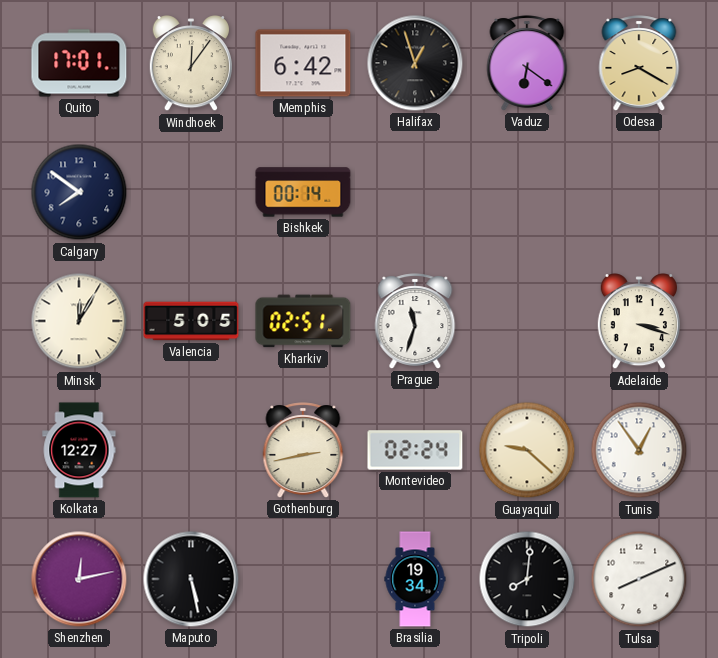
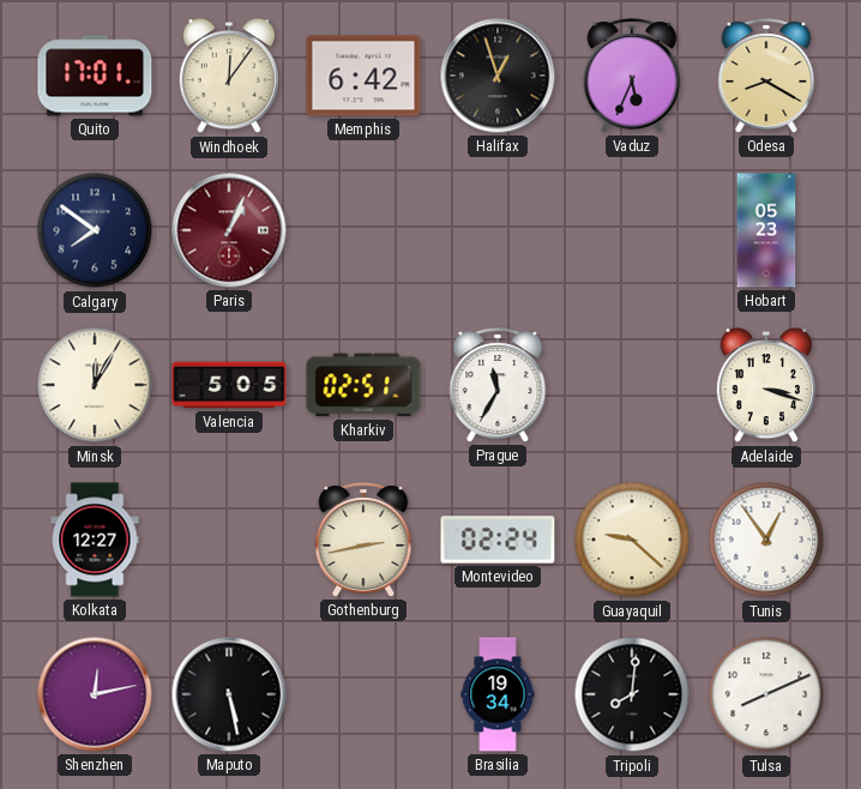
Vaduz: 6:21 -> 5:34
Paris: none -> 1:04
Bishkek: 00:14 -> none
Hobart: none -> 05:23
Prague: 11:33 -> 11:35
